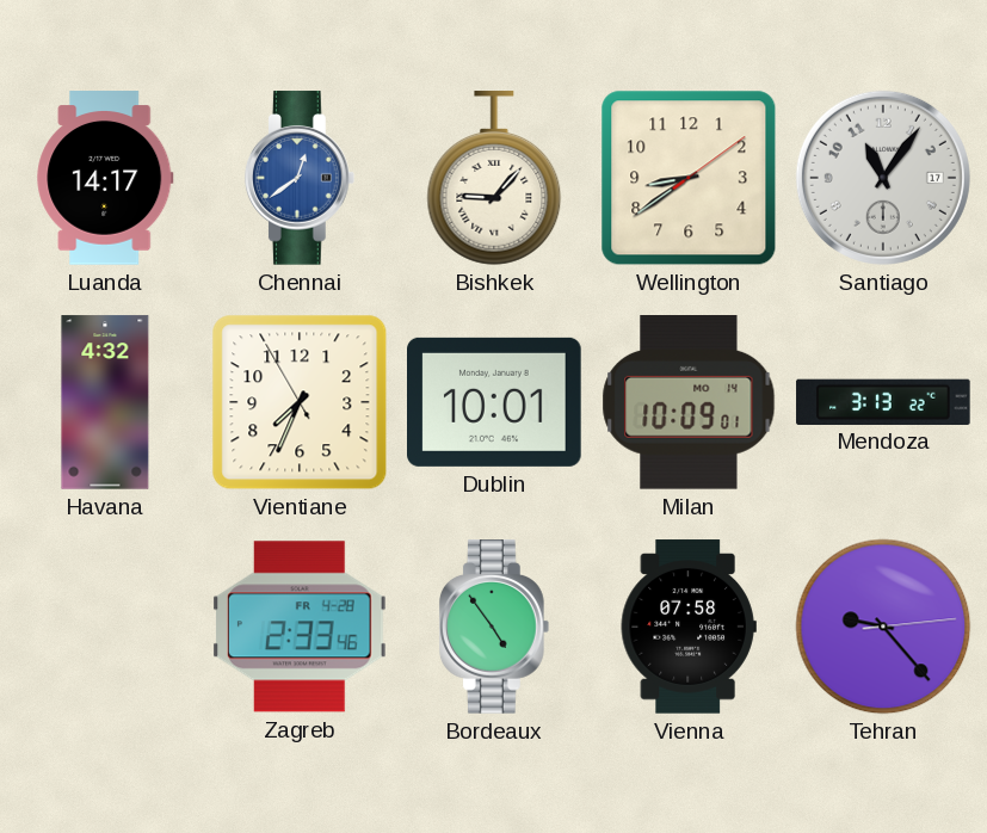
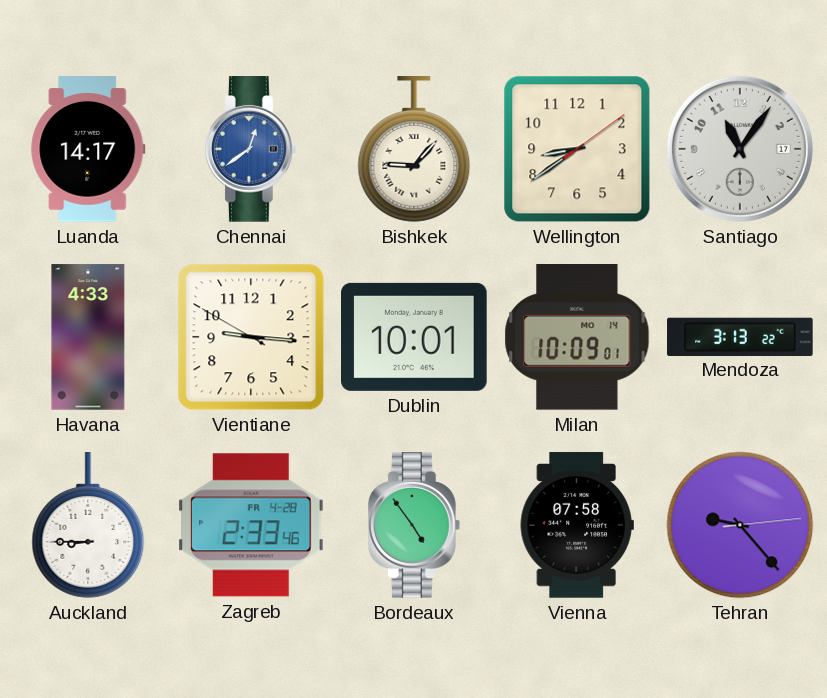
Havana: 4:32 -> 4:33
Vientiane: 7:33 -> 9:15
Auckland: none -> 8:45
